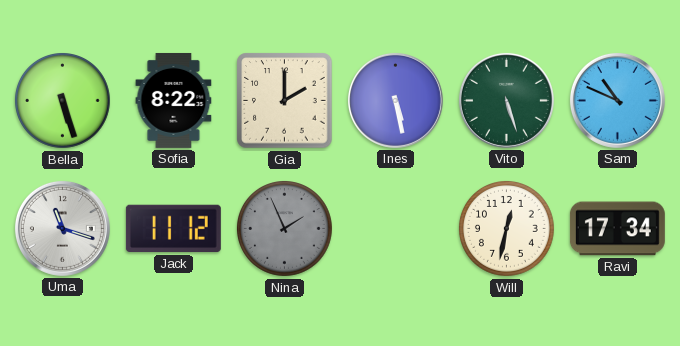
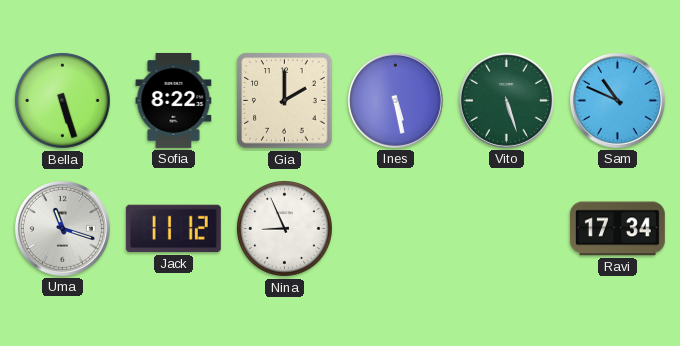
Nina: 1:56 -> 8:56
Nina dial: grey -> white
Will: 12:32 -> none
